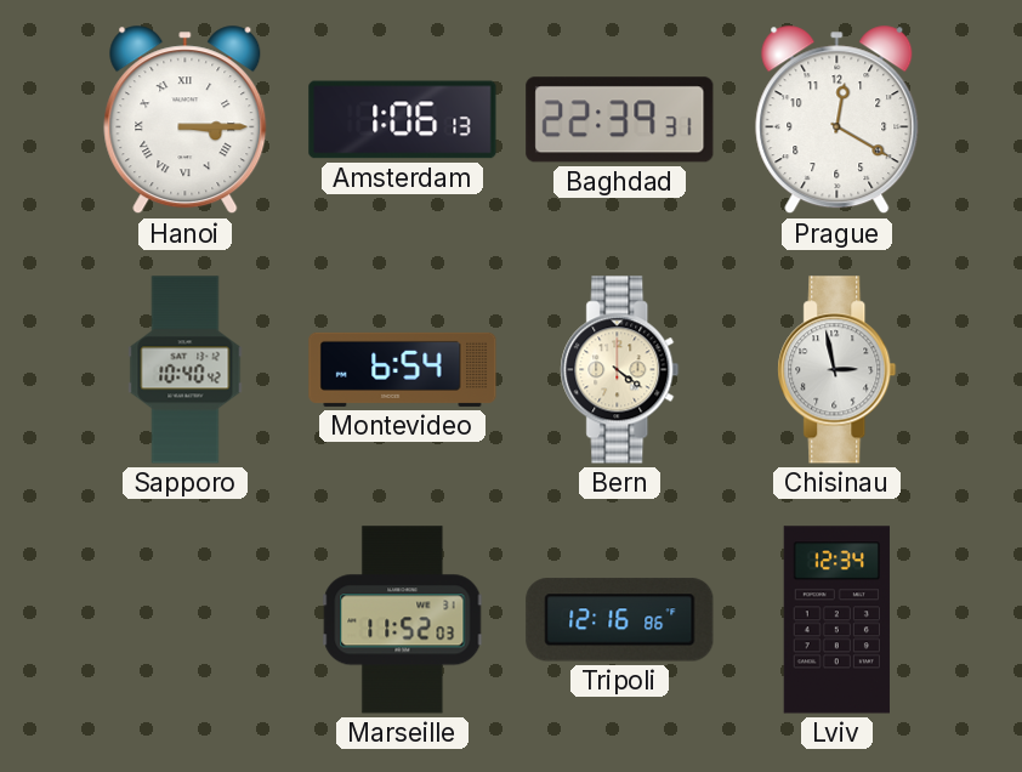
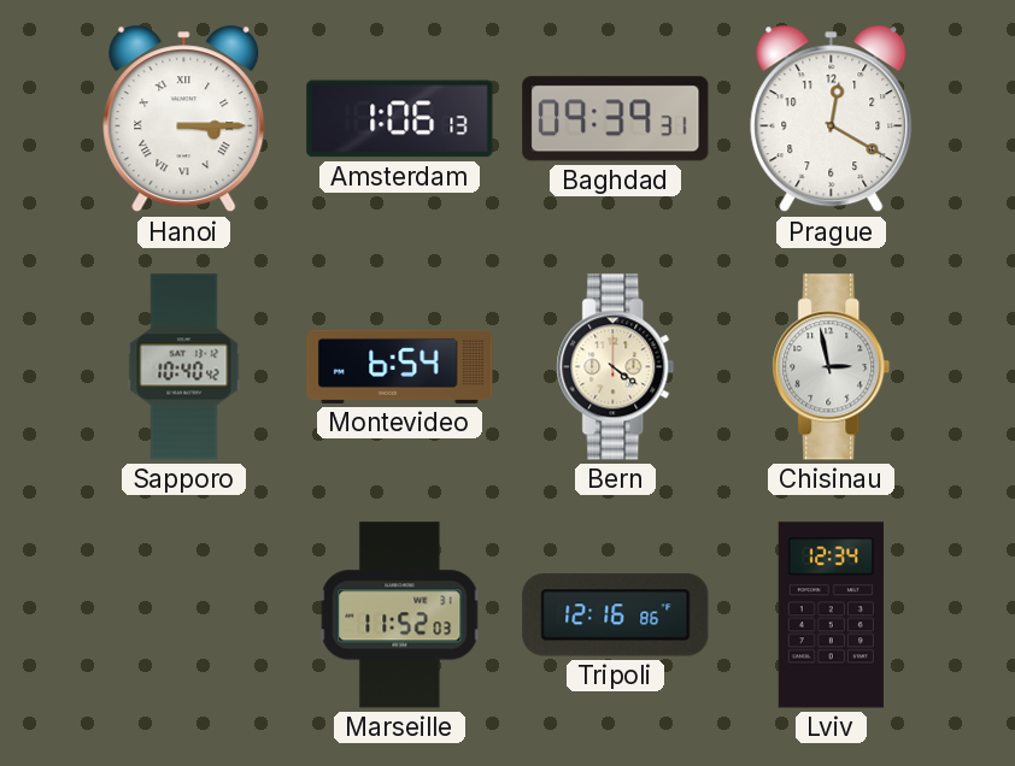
Baghdad: 22:39 -> 09:39
